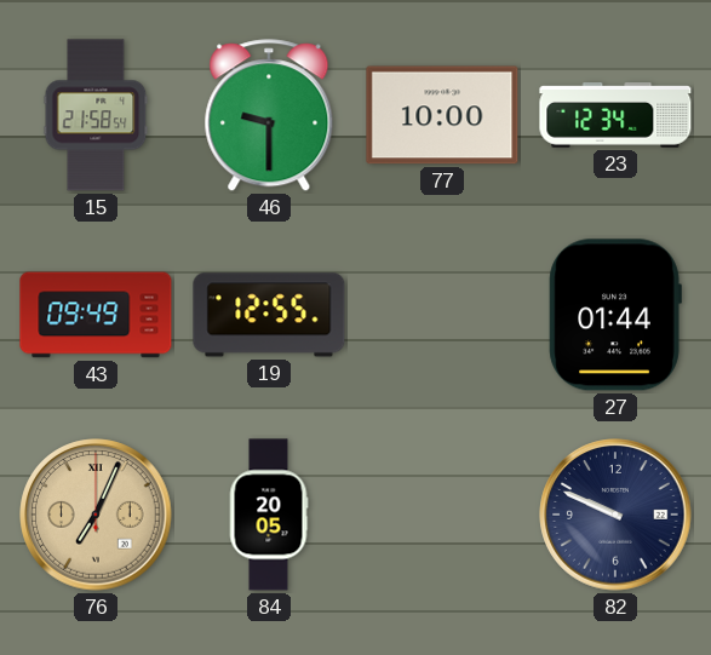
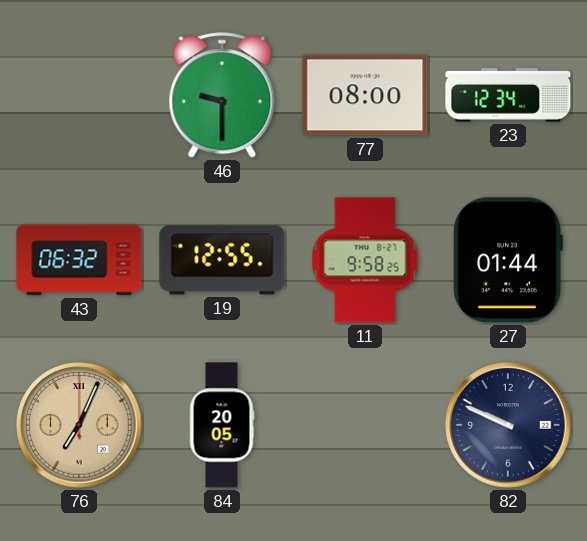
15: 21:58 -> none
77: 10:00 -> 08:00
43: 09:49 -> 06:32
11: none -> 9:58
